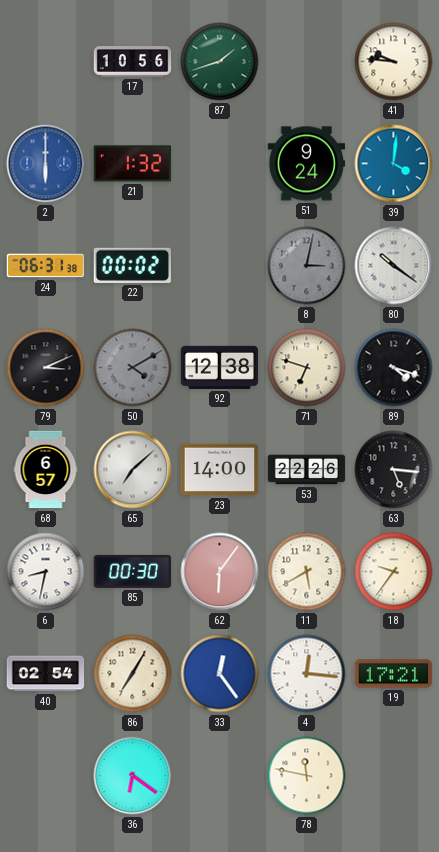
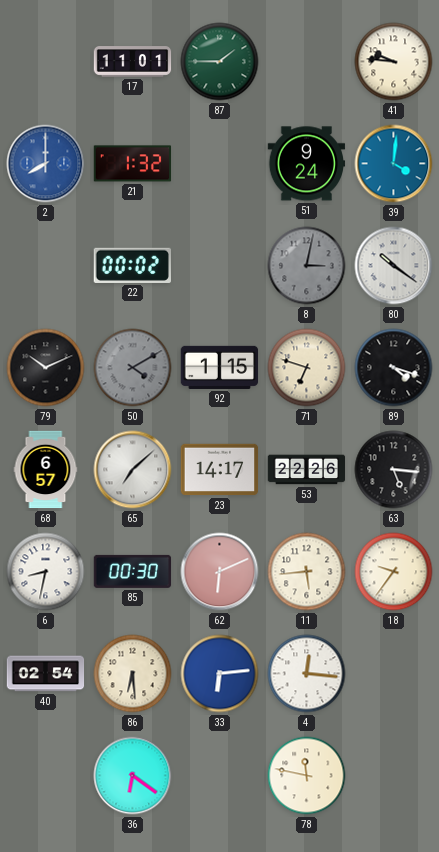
17: 10:56 -> 11:01
87: 1:42 -> 1:45
2: 6:00 -> 8:00
24: 06:31 -> none
79: 3:11 -> 10:11
92: 12:38 -> 1:15
23: 14:00 -> 14:17
62: 6:06 -> 6:11
11: 5:40 -> 5:44
86: 7:05 -> 6:29
33: 12:24 -> 6:14
19: 17:21 -> none
